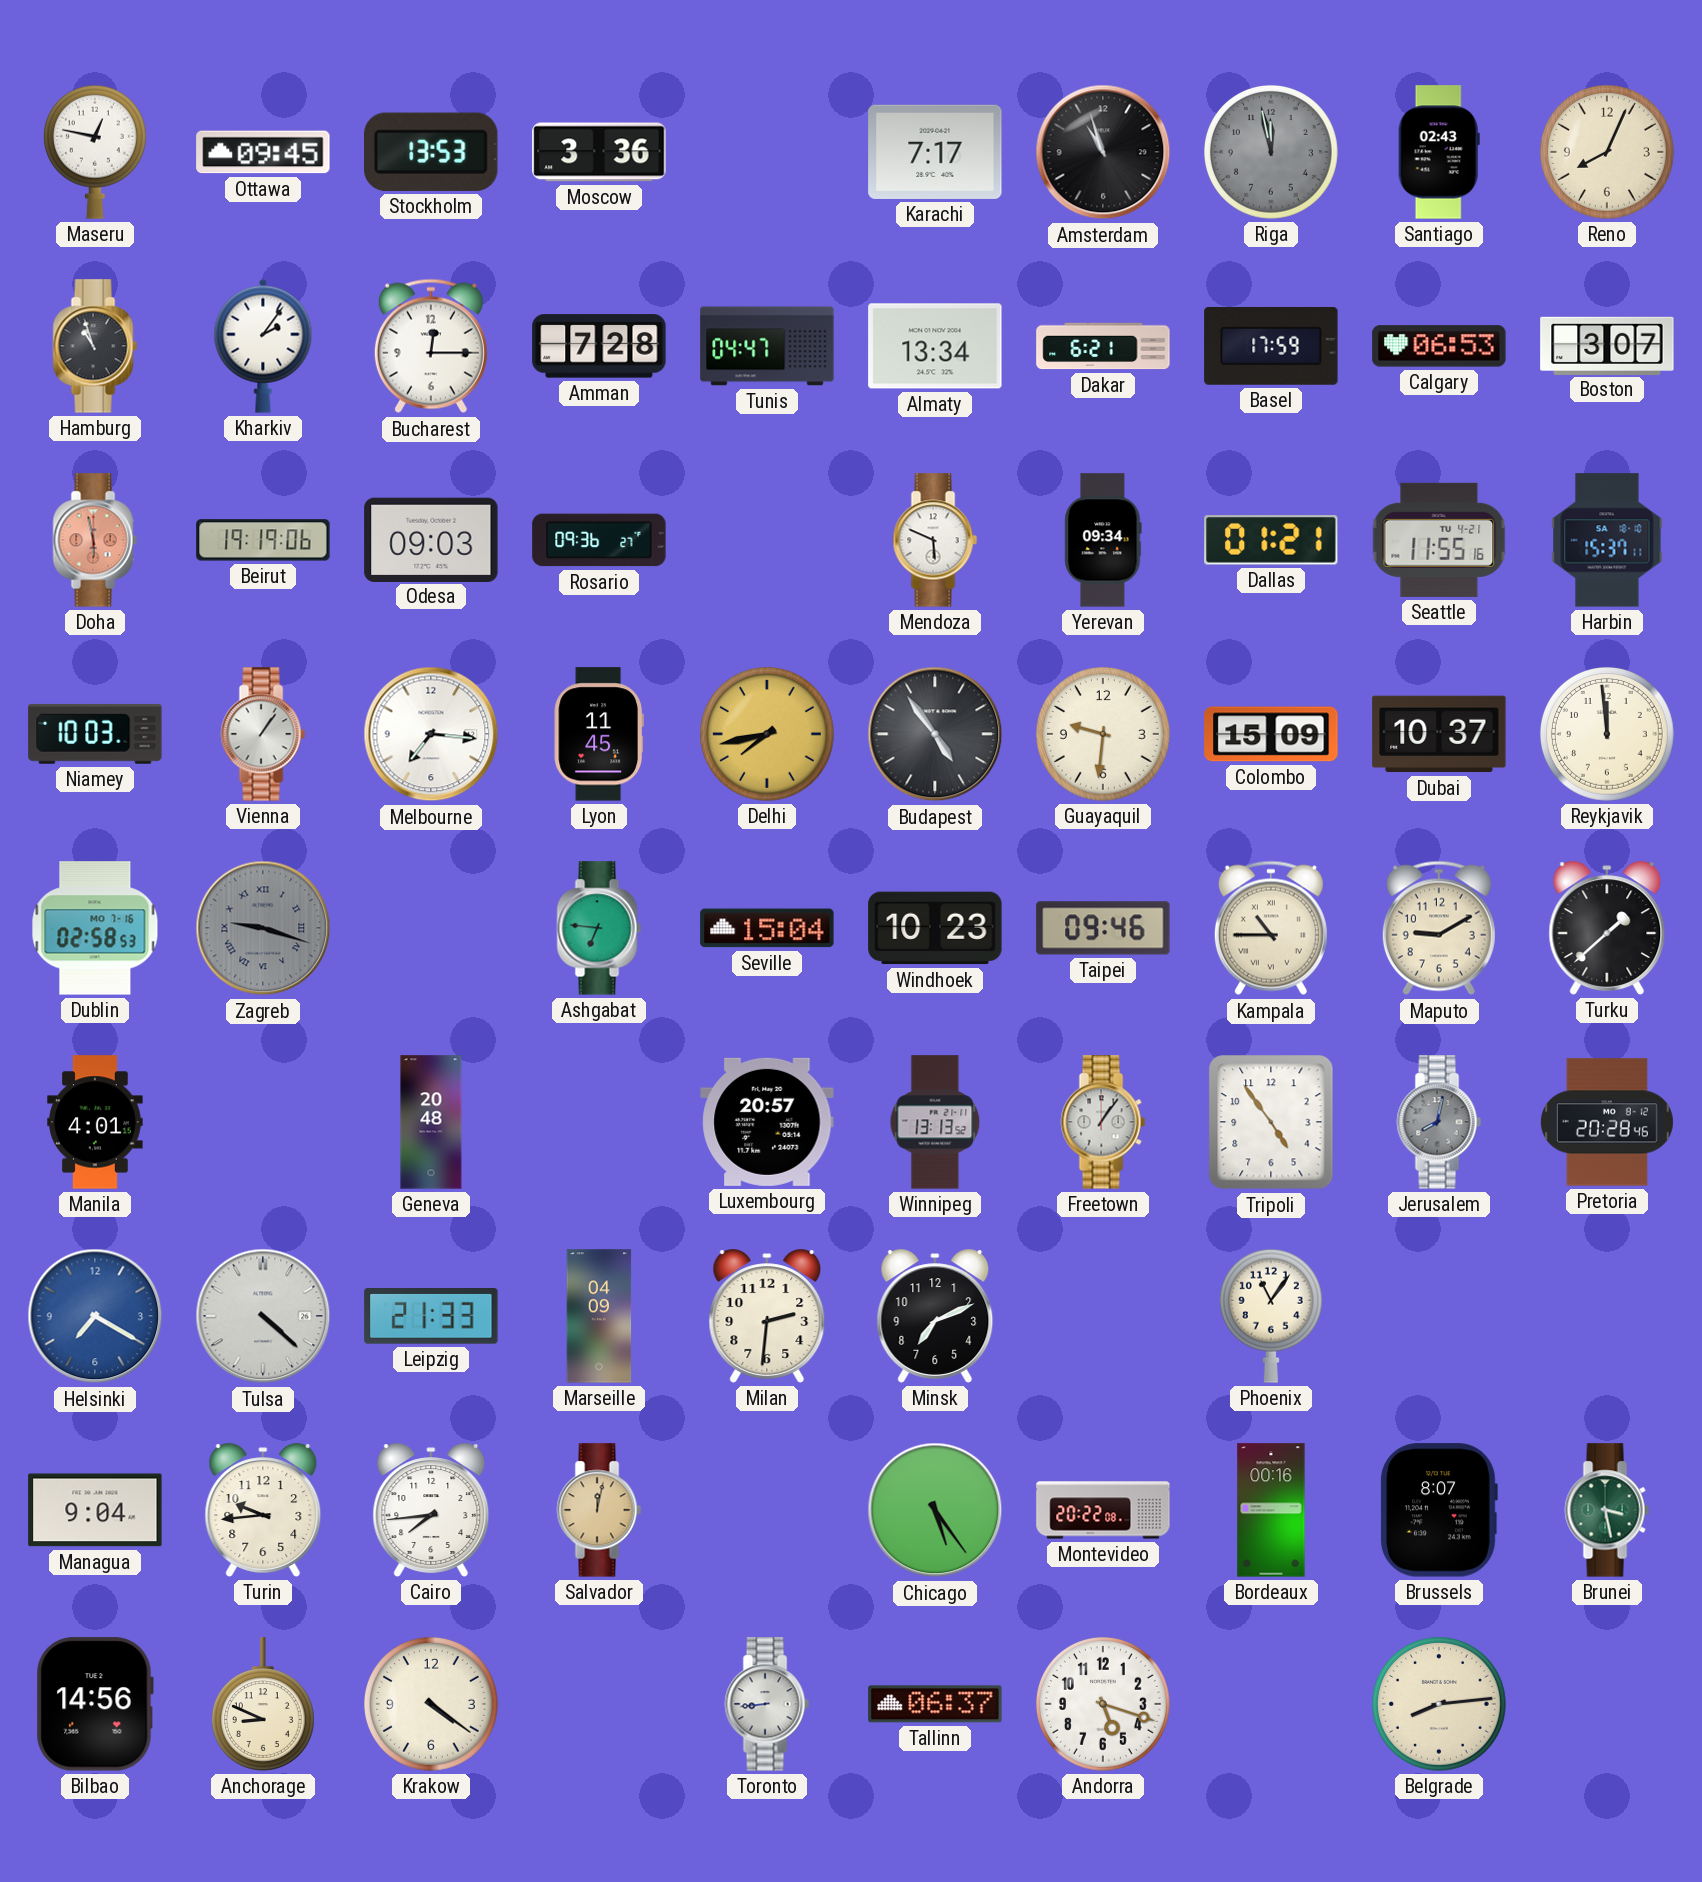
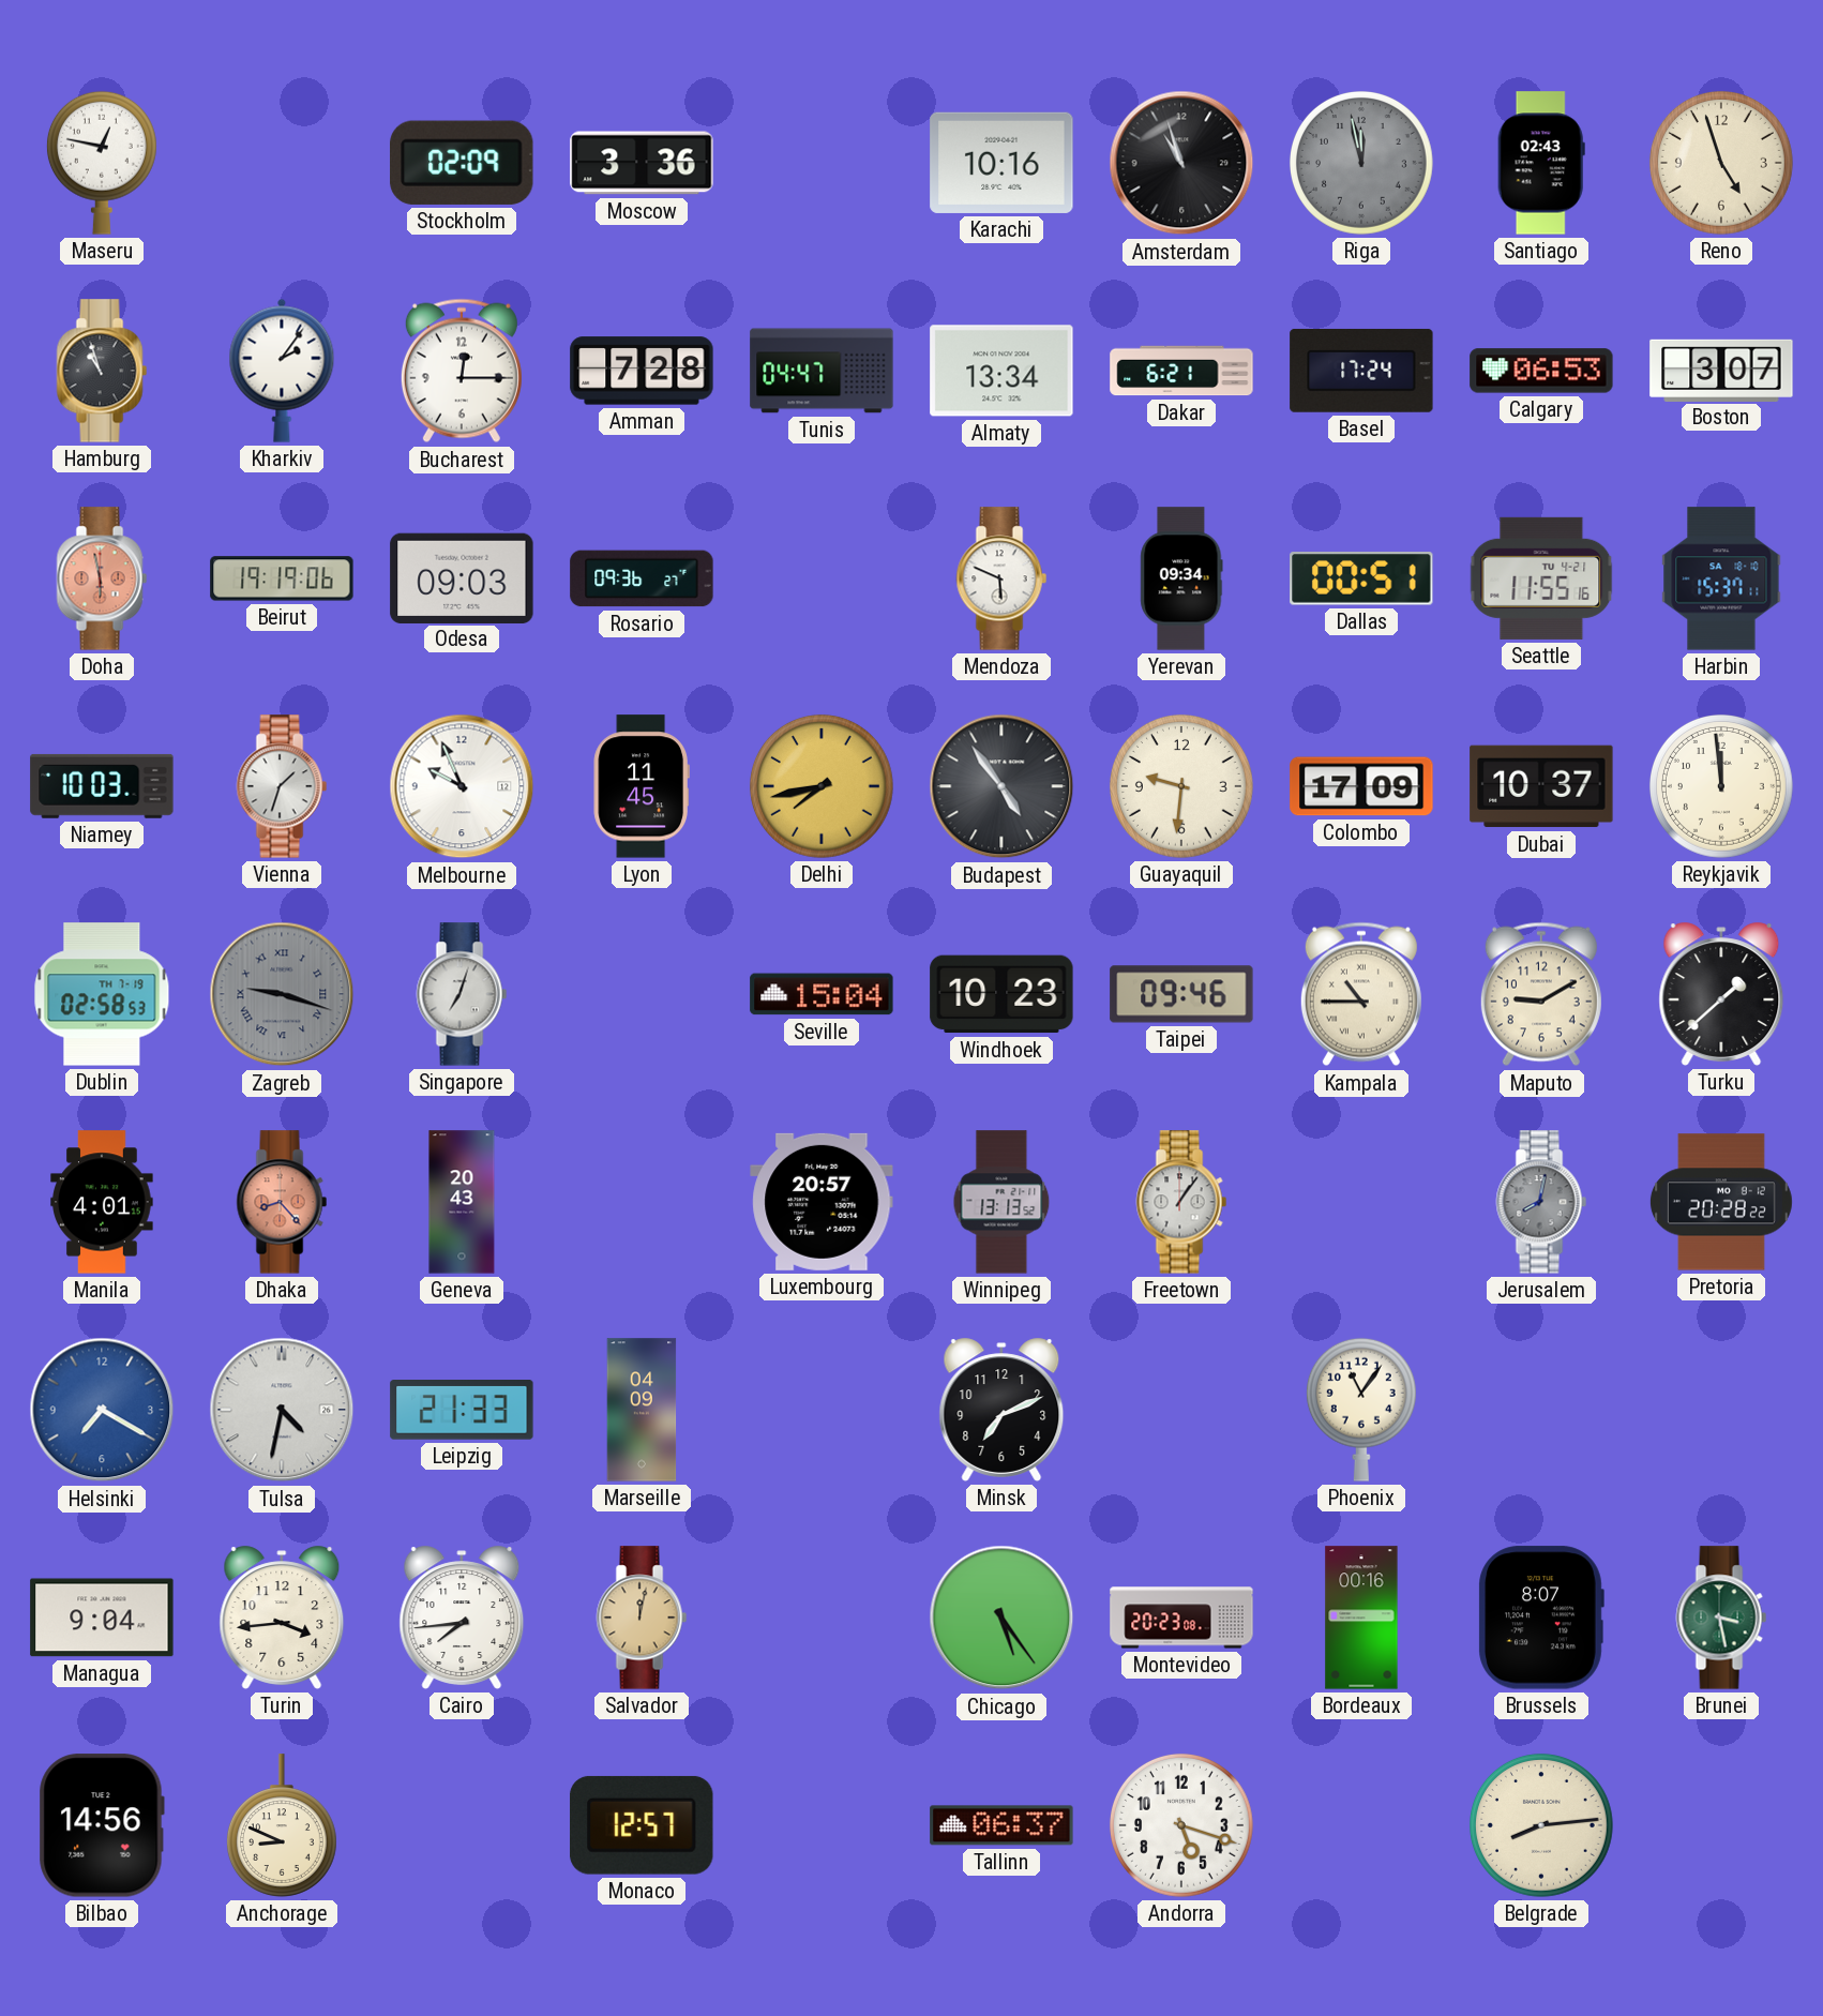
Ottawa: 09:45 -> none
Stockholm: 13:53 -> 02:09
Karachi: 7:17 -> 10:16
Reno: 8:04 -> 4:57
Basel: 17:59 -> 17:24
Dallas: 01:21 -> 00:51
Vienna: 1:06 -> 1:33
Melbourne: 7:16 -> 9:56
Colombo: 15:09 -> 17:09
Dublin date: MO 7-16 -> TH 7-19
Singapore: none -> 7:03
Ashgabat: 6:46 -> none
Dhaka: none -> 8:23
Geneva: 20:48 -> 20:43
Tripoli: 4:54 -> none
Pretoria: 20:28:46 -> 20:28:22
Tulsa: 4:22 -> 4:32
Milan: 2:31 -> none
Turin: 9:44 -> 3:44
Montevideo: 20:22 -> 20:23
Krakow: 4:21 -> none
Monaco: none -> 12:57
Toronto: 8:44 -> none
